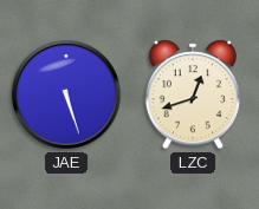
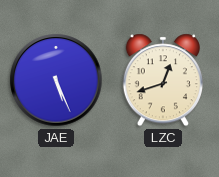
JAE: 5:27 -> 5:26
